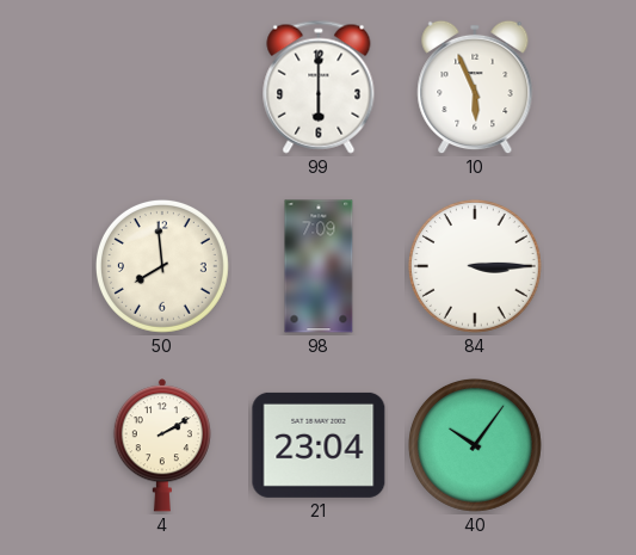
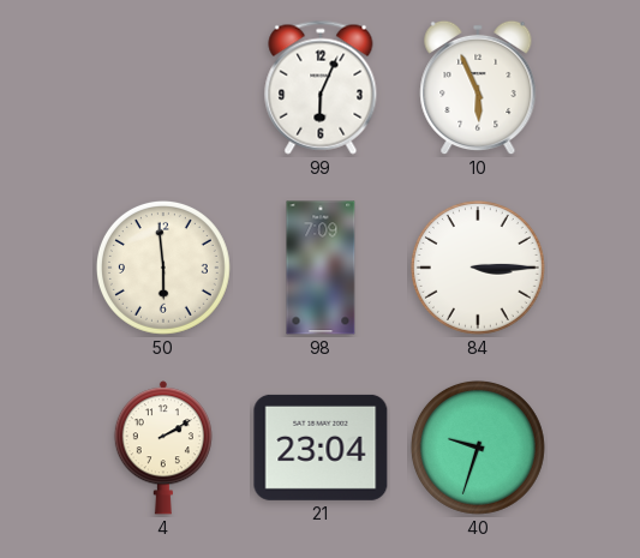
99: 6:00 -> 6:04
50: 7:59 -> 5:59
40: 10:06 -> 9:33
